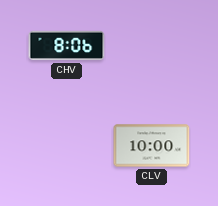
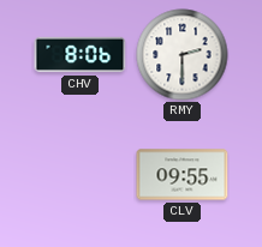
RMY: none -> 2:30
CLV: 10:00 -> 09:55
